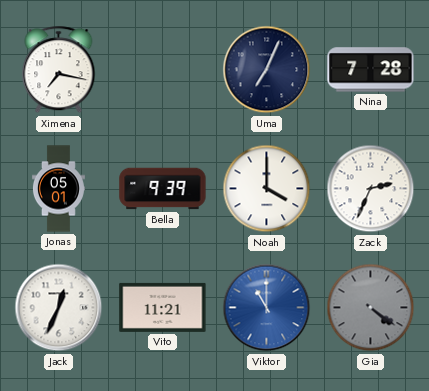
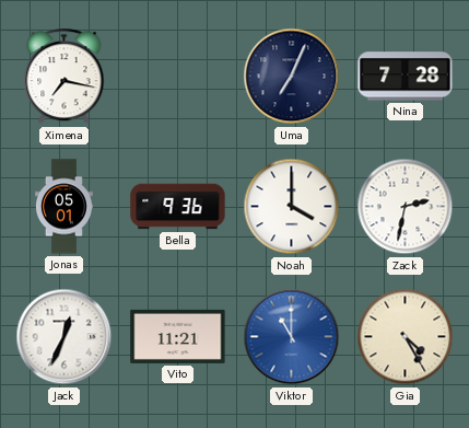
Bella: 9:39 -> 9:36
Zack: 2:34 -> 2:32
Gia: 4:21 -> 4:25
Gia dial: grey -> cream
